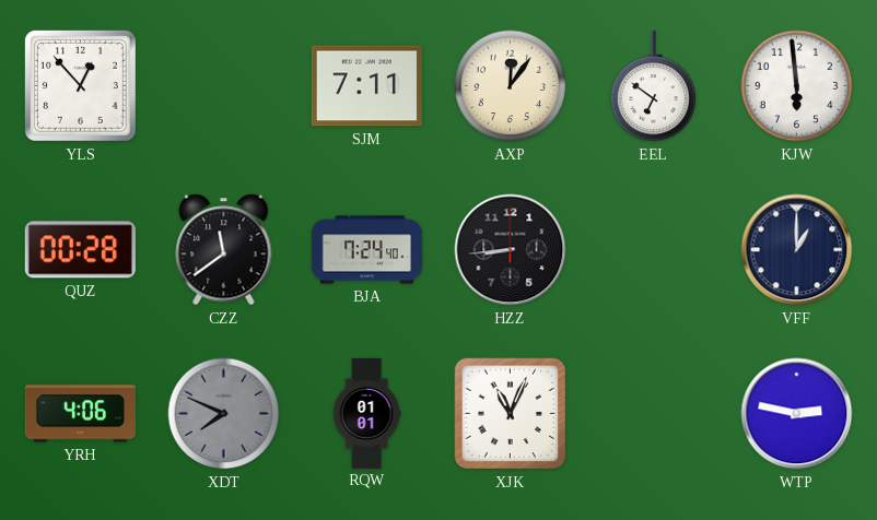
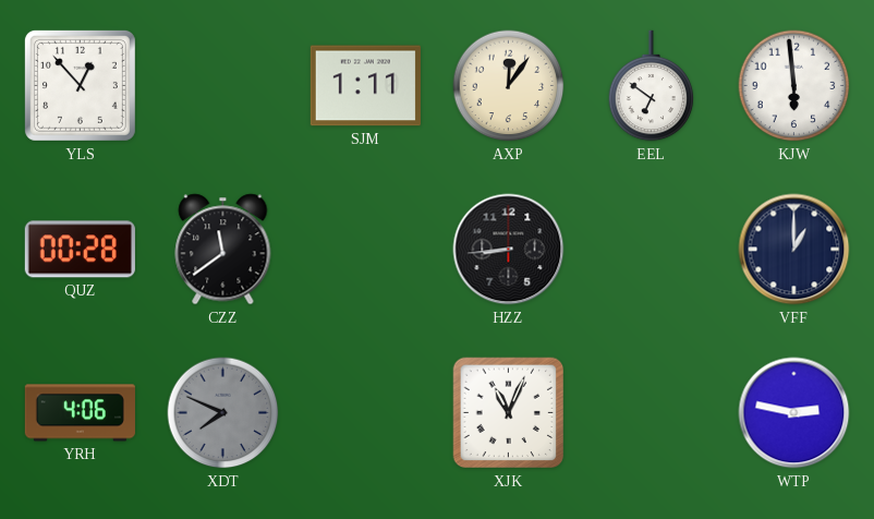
SJM: 7:11 -> 1:11
BJA: 7:24 -> none
RQW: 01:01 -> none
